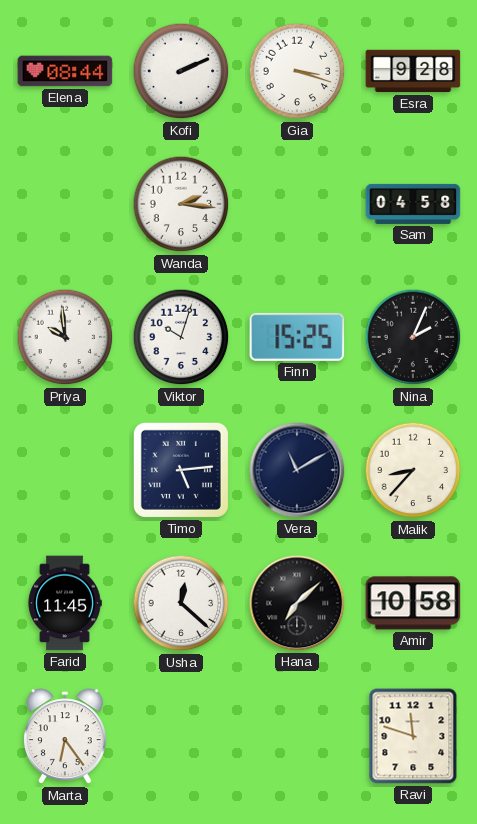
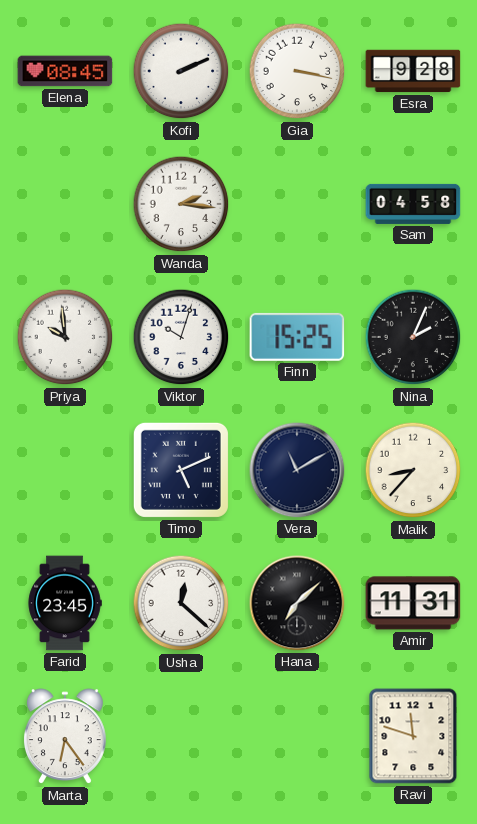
Elena: 08:44 -> 08:45
Gia: 3:18 -> 3:17
Timo: 5:14 -> 5:11
Farid: 11:45 -> 23:45
Amir: 10:58 -> 11:31
